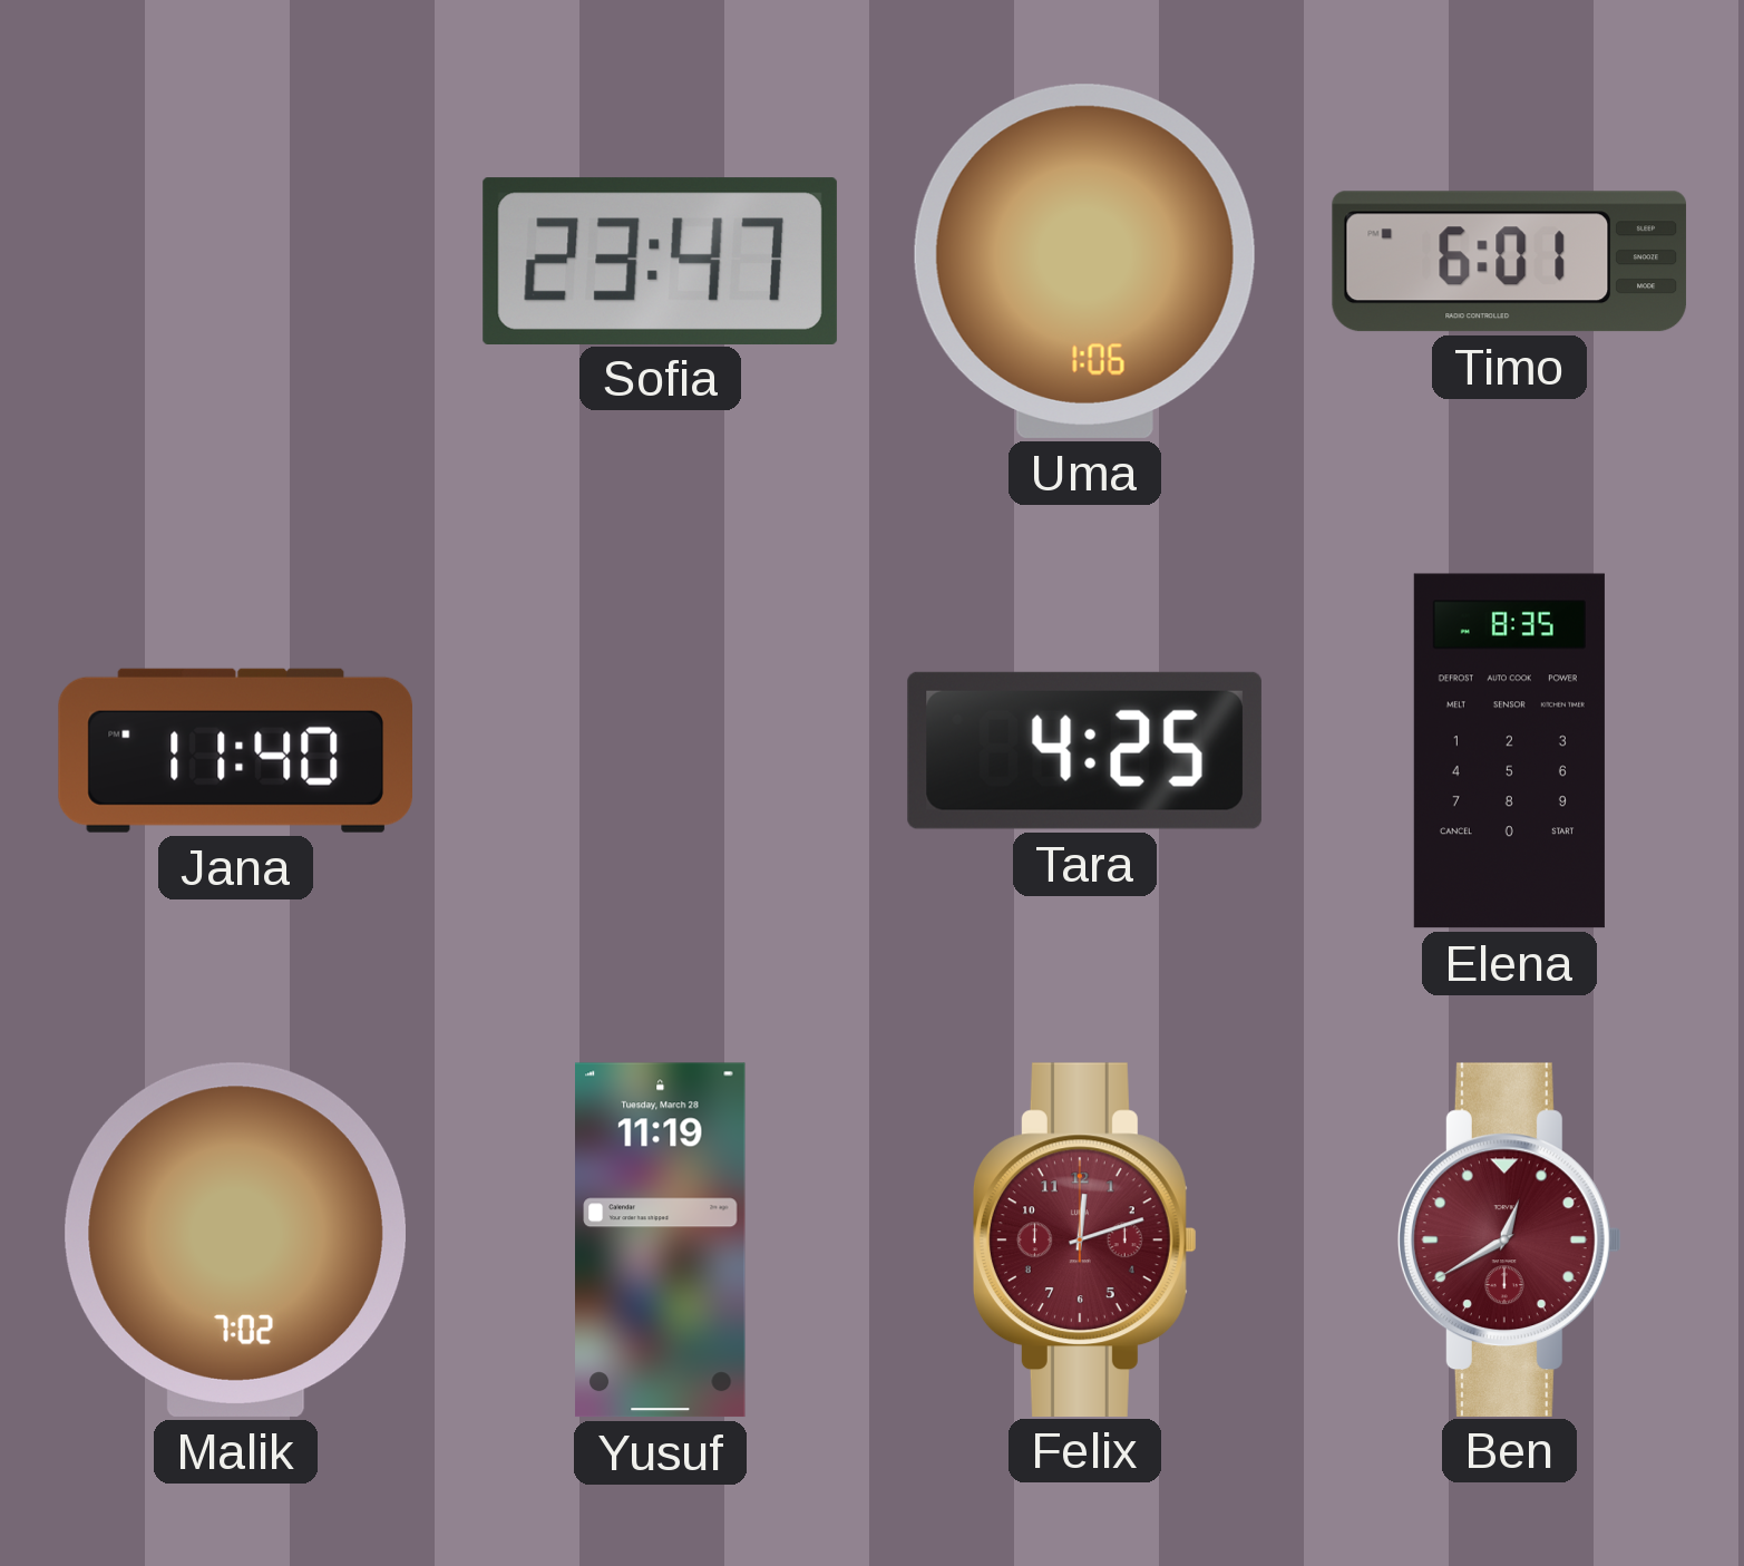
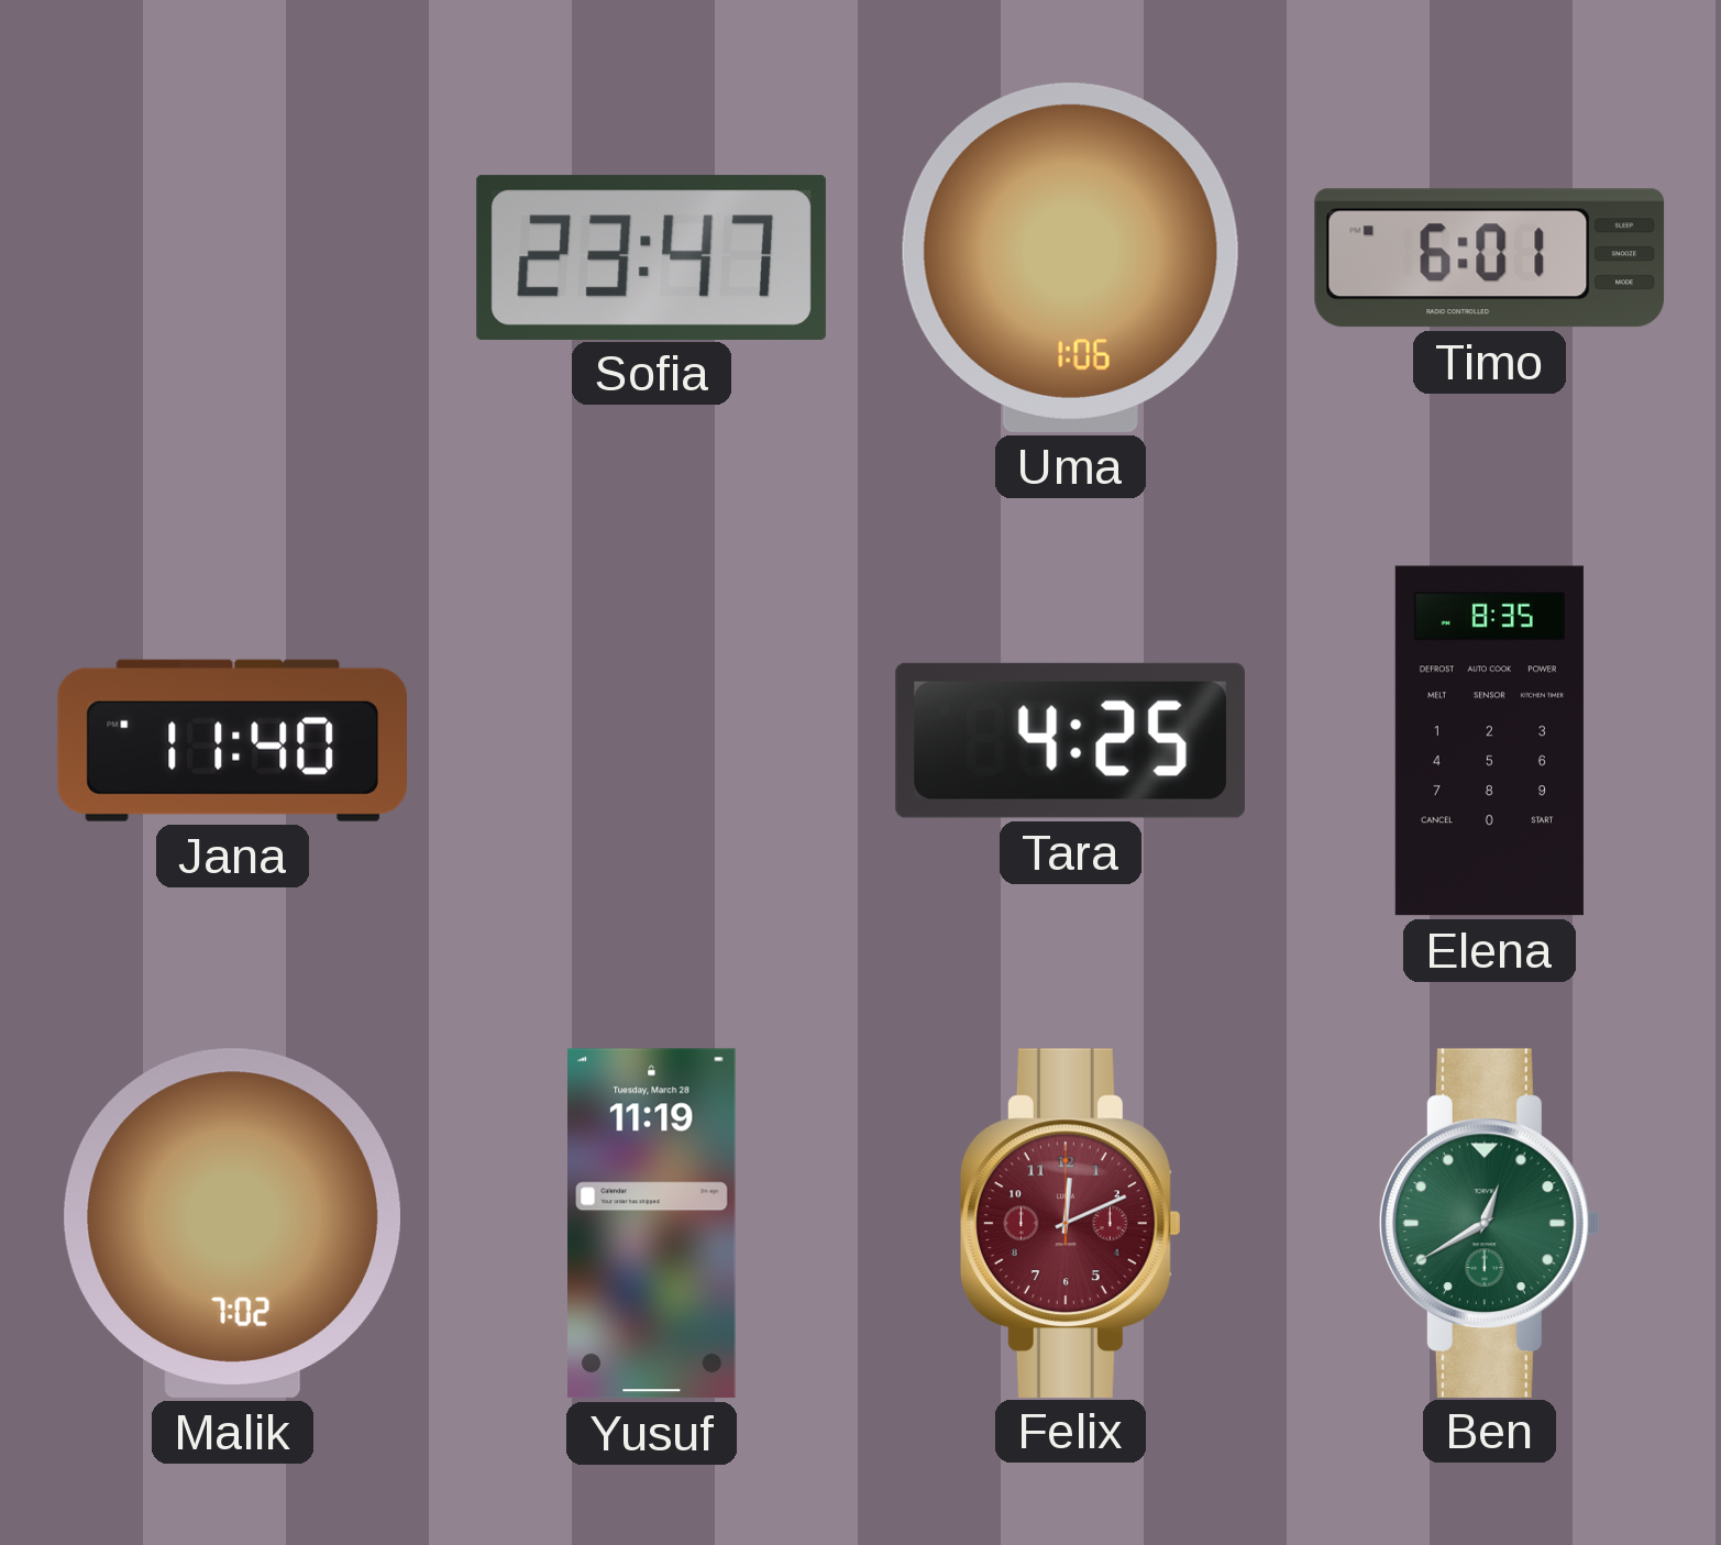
Felix: 12:12 -> 12:11
Ben dial: burgundy -> green
